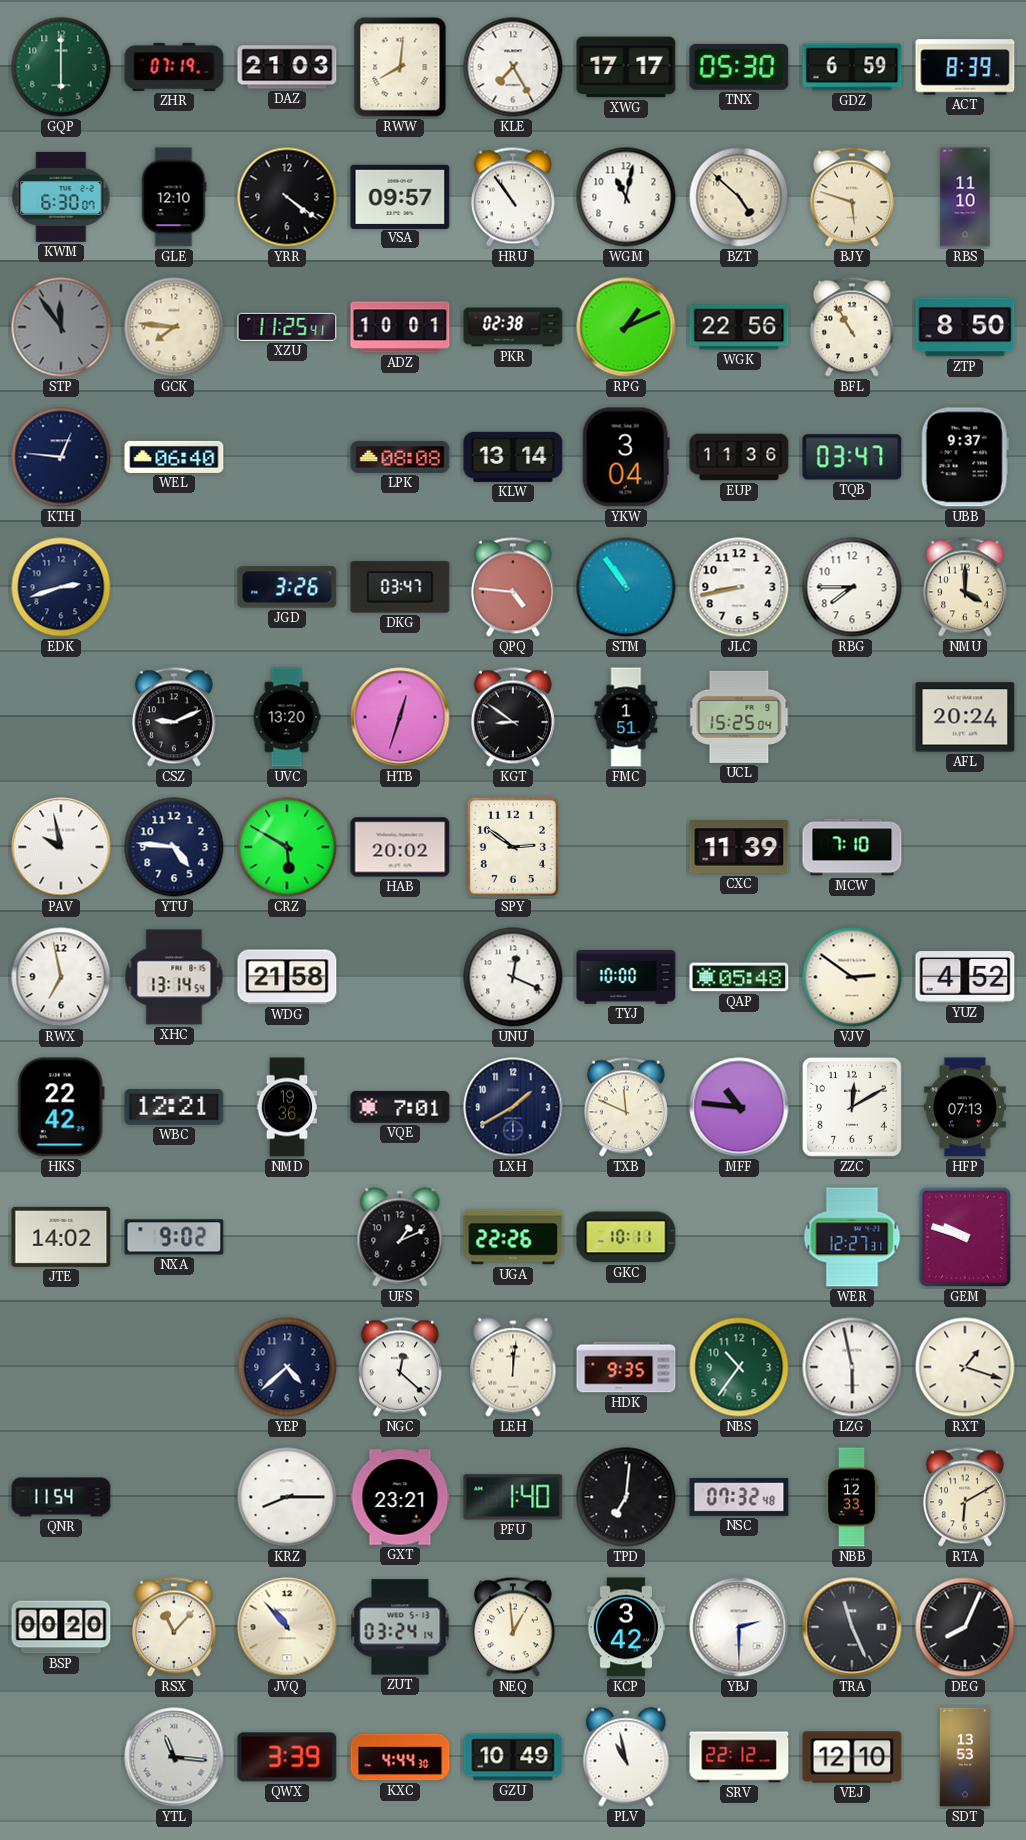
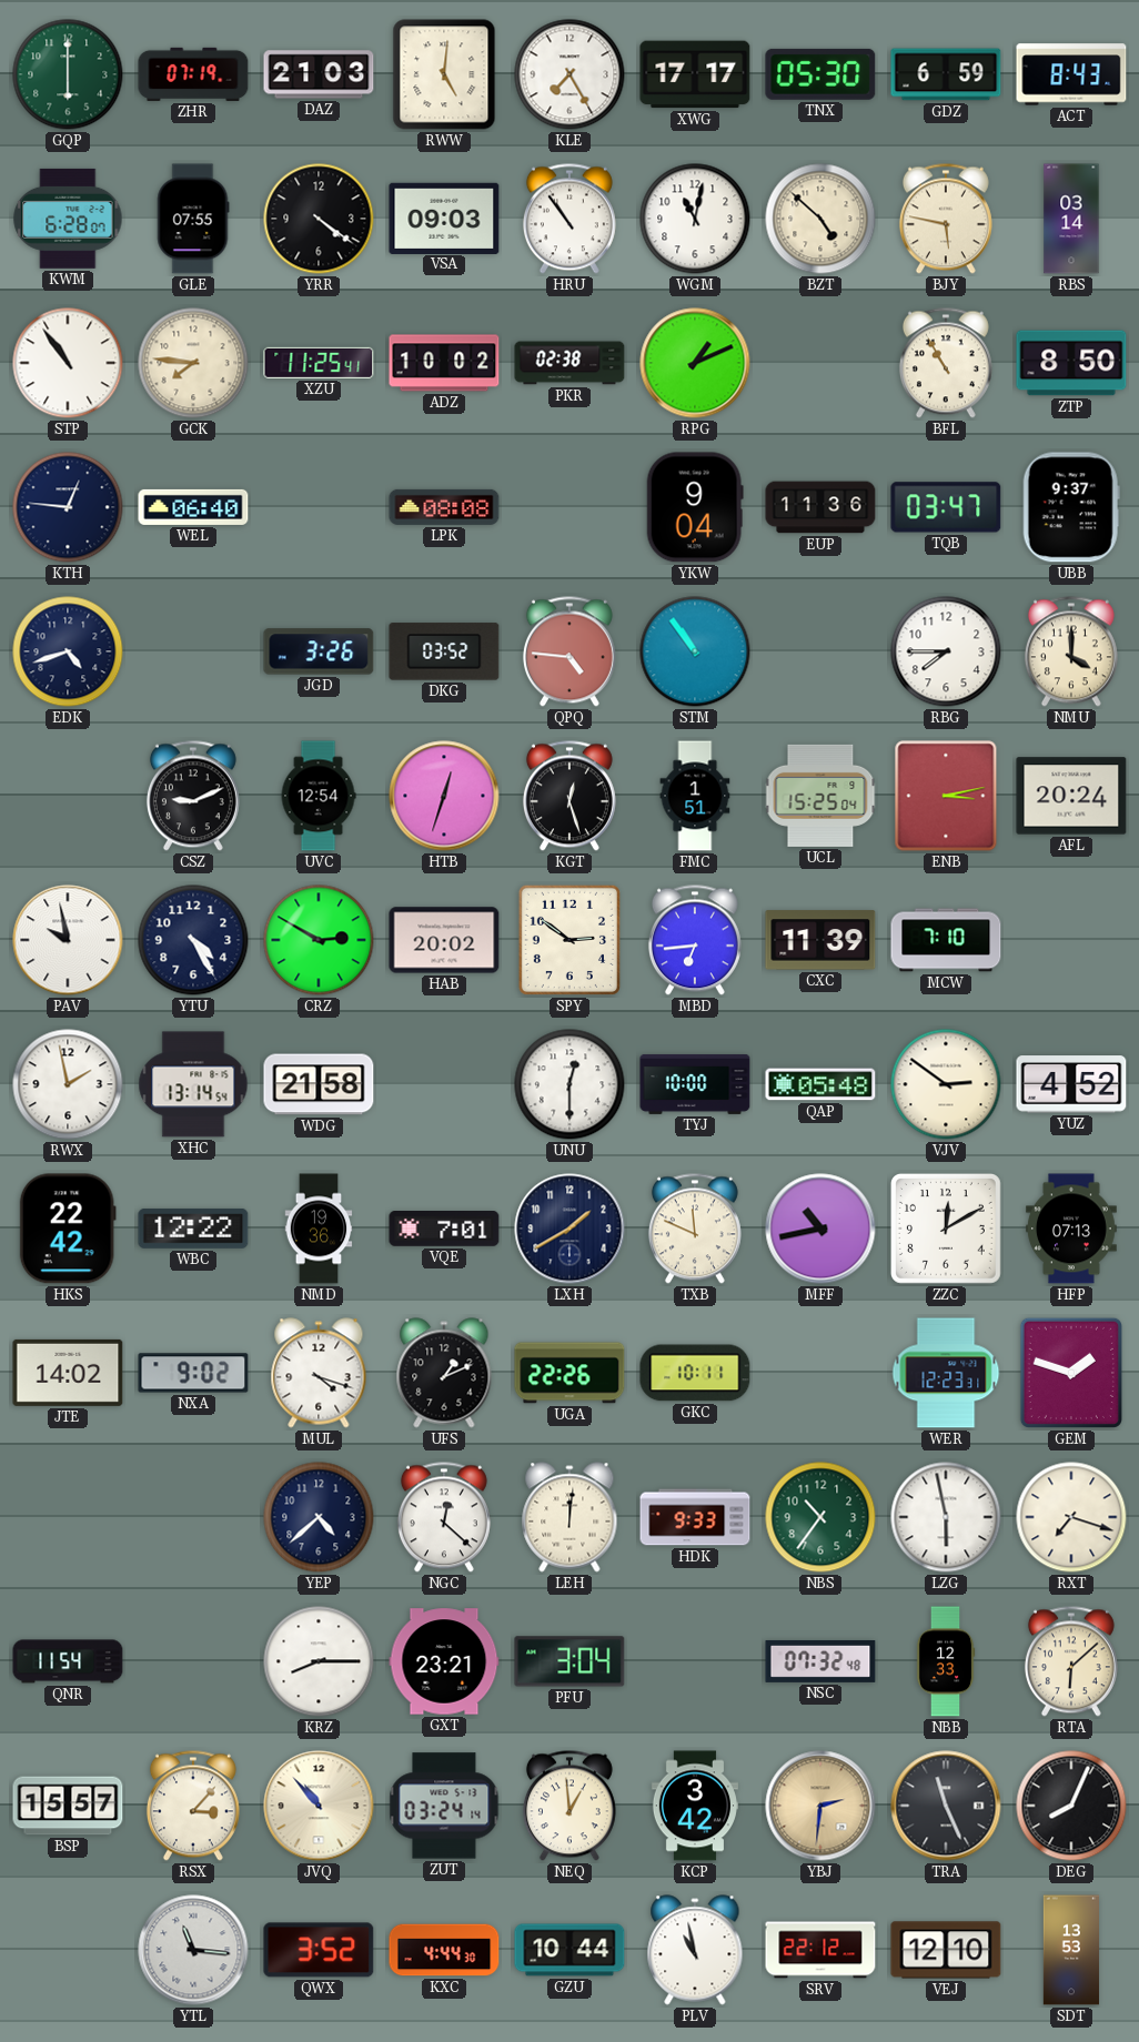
RWW: 8:01 -> 5:01
ACT: 8:39 -> 8:43
KWM: 6:30 -> 6:28
GLE: 12:10 -> 07:55
VSA: 09:57 -> 09:03
BJY: 5:48 -> 5:47
RBS: 11:10 -> 03:14
STP: 11:54 -> 10:54
STP dial: grey -> white
ADZ: 10:01 -> 10:02
WGK: 22:56 -> none
KLW: 13:14 -> none
YKW: 3:04 -> 9:04
EDK: 2:42 -> 4:42
DKG: 03:47 -> 03:52
JLC: 8:43 -> none
UVC: 13:20 -> 12:54
KGT: 8:51 -> 12:27
ENB: none -> 3:13
YTU: 4:46 -> 4:25
CRZ: 5:50 -> 2:50
MBD: none -> 6:44
RWX: 6:58 -> 1:58
UNU: 12:19 -> 12:30
WBC: 12:21 -> 12:22
MFF: 10:46 -> 10:43
MUL: none -> 4:18
WER: 12:27 -> 12:23
GEM: 9:48 -> 1:48
HDK: 9:35 -> 9:33
RXT: 1:18 -> 7:18
PFU: 1:40 -> 3:04
TPD: 7:01 -> none
RTA: 6:10 -> 6:08
BSP: 00:20 -> 15:57
RSX: 11:07 -> 3:07
YBJ: 2:30 -> 2:31
YBJ dial: white -> champagne
QWX: 3:39 -> 3:52
GZU: 10:49 -> 10:44
